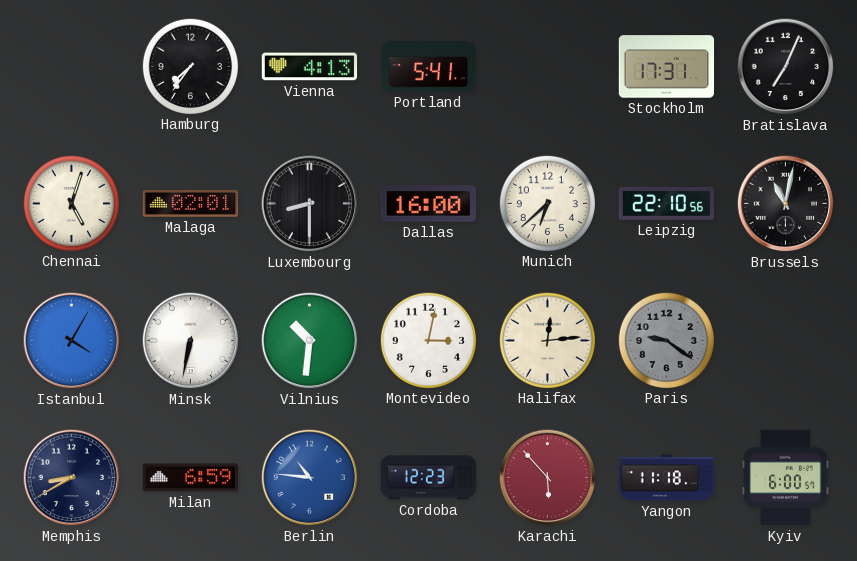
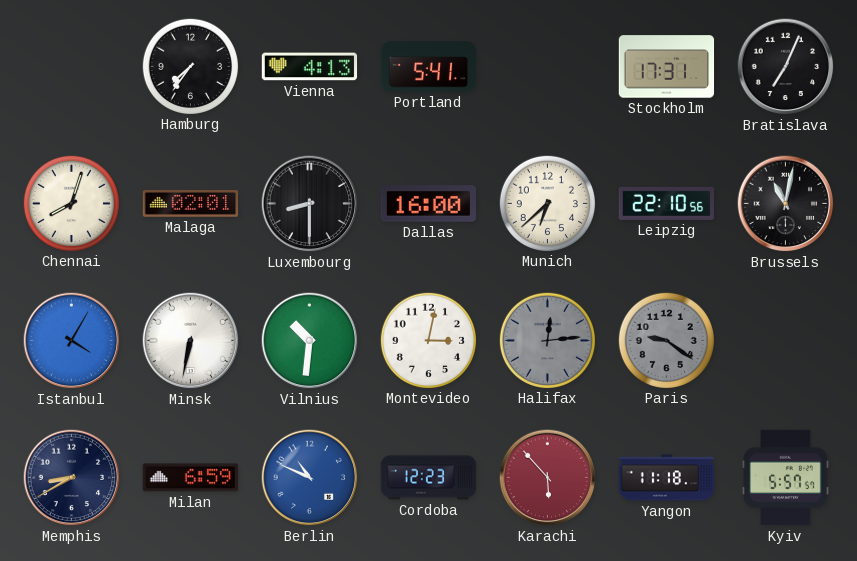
Chennai: 5:03 -> 8:03
Halifax dial: cream -> grey
Berlin: 10:46 -> 10:49
Kyiv: 6:00 -> 5:57
